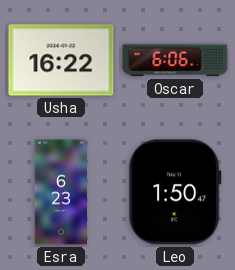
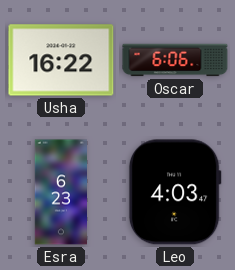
Leo: 1:50 -> 4:03
